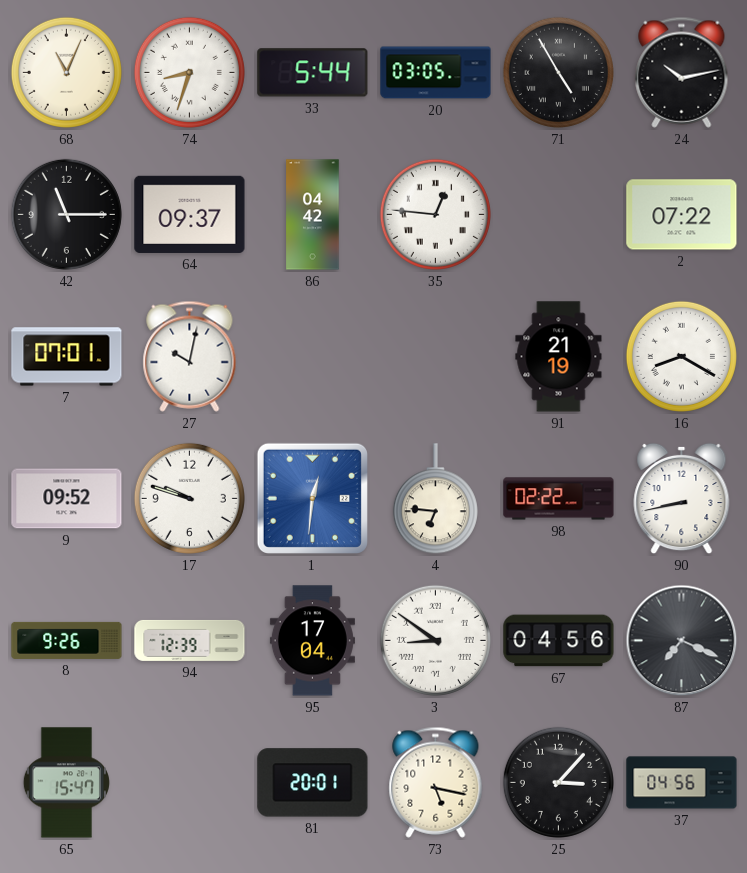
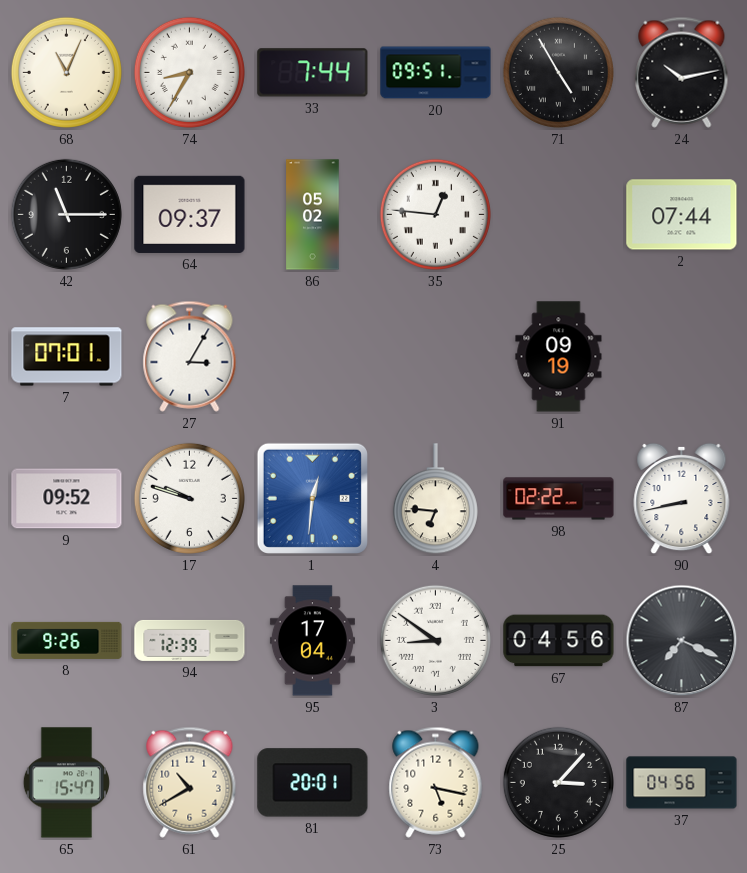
74: 8:33 -> 8:35
33: 5:44 -> 7:44
20: 03:05 -> 09:51
86: 04:42 -> 05:02
2: 07:22 -> 07:44
27: 10:02 -> 3:05
91: 21:19 -> 09:19
16: 8:20 -> none
61: none -> 10:40
